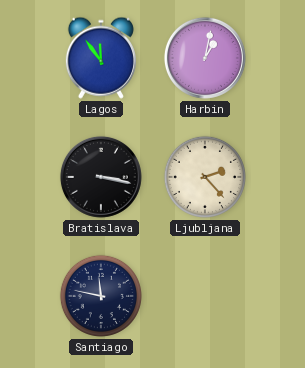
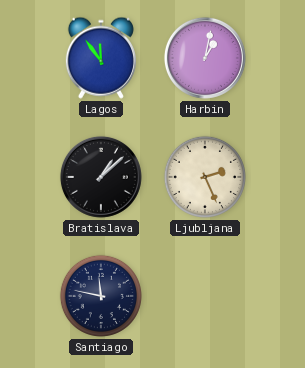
Bratislava: 3:17 -> 1:08
Ljubljana: 2:23 -> 2:26
